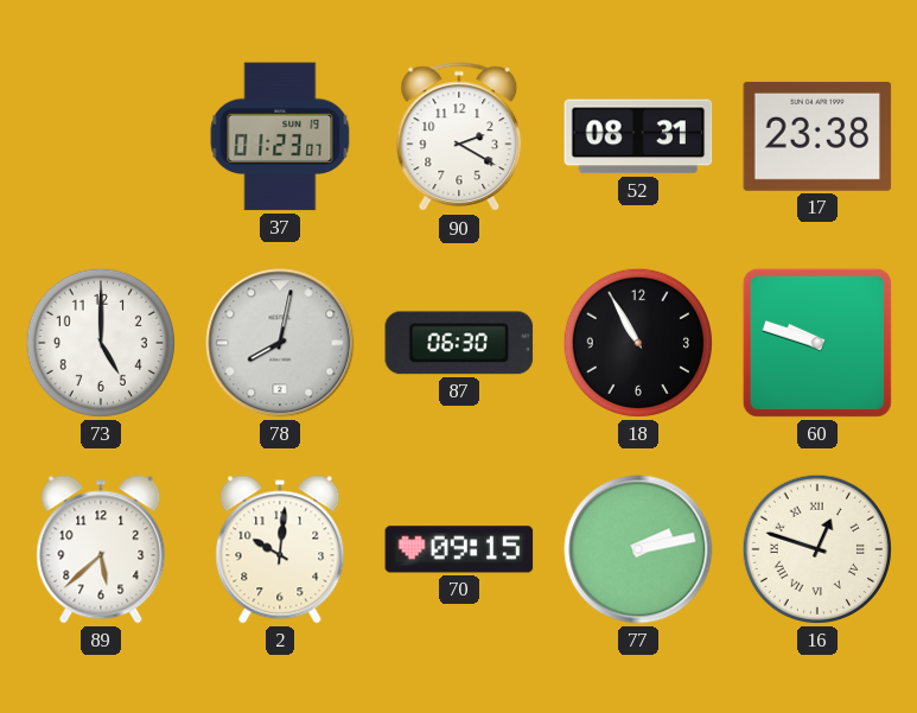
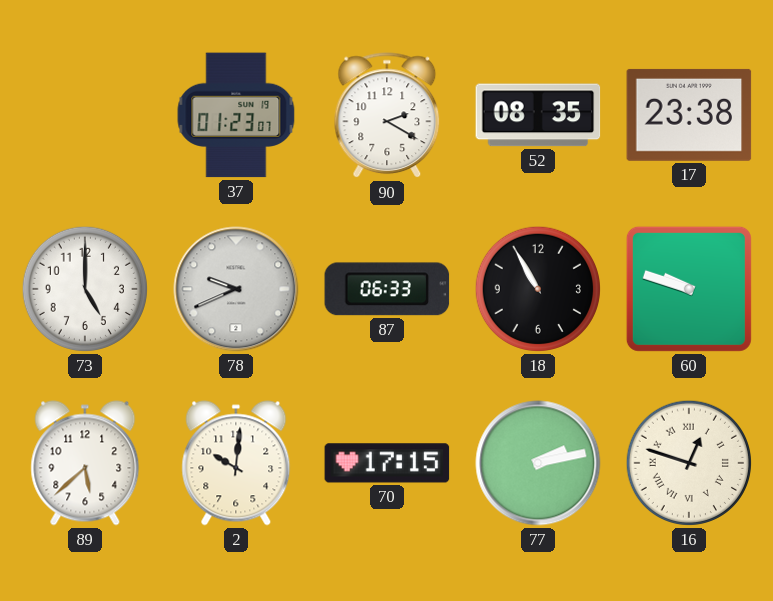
52: 08:31 -> 08:35
78: 8:02 -> 9:41
87: 06:30 -> 06:33
70: 09:15 -> 17:15
